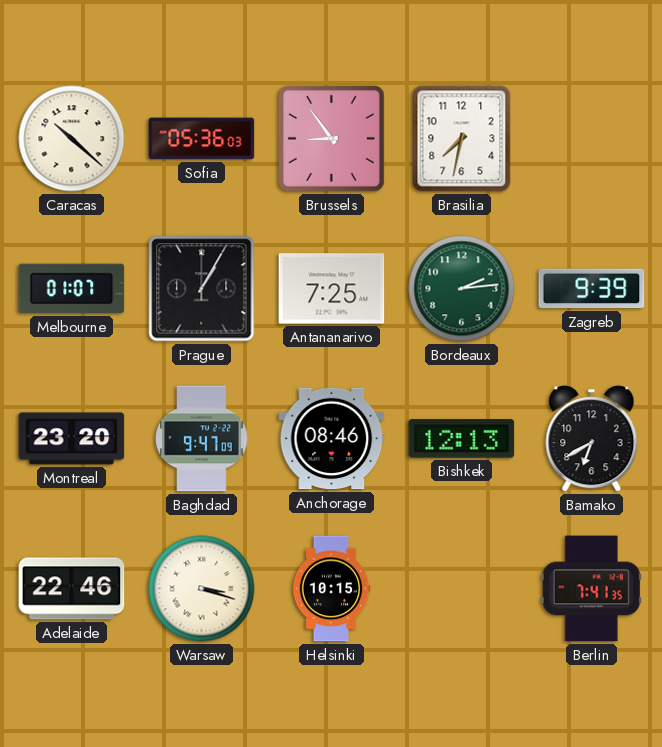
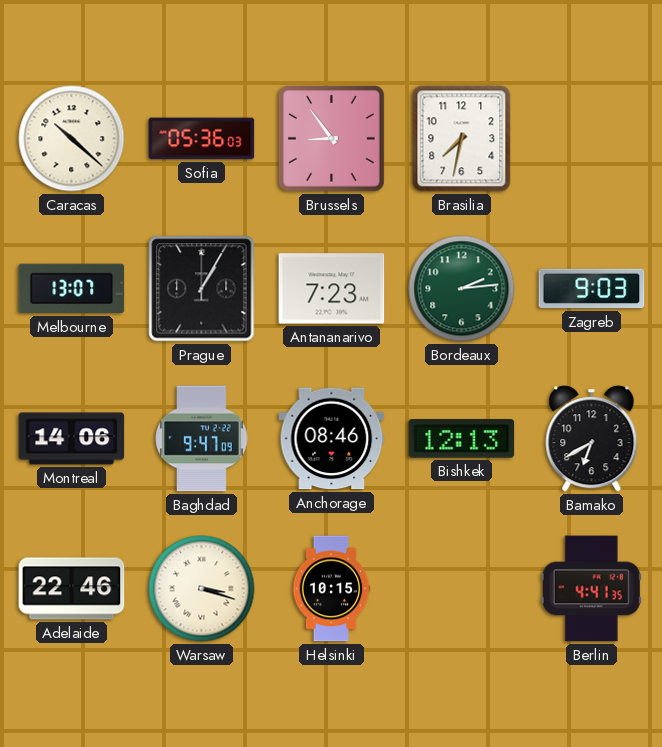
Melbourne: 01:07 -> 13:07
Antananarivo: 7:25 -> 7:23
Zagreb: 9:39 -> 9:03
Montreal: 23:20 -> 14:06
Berlin: 7:41 -> 4:41
